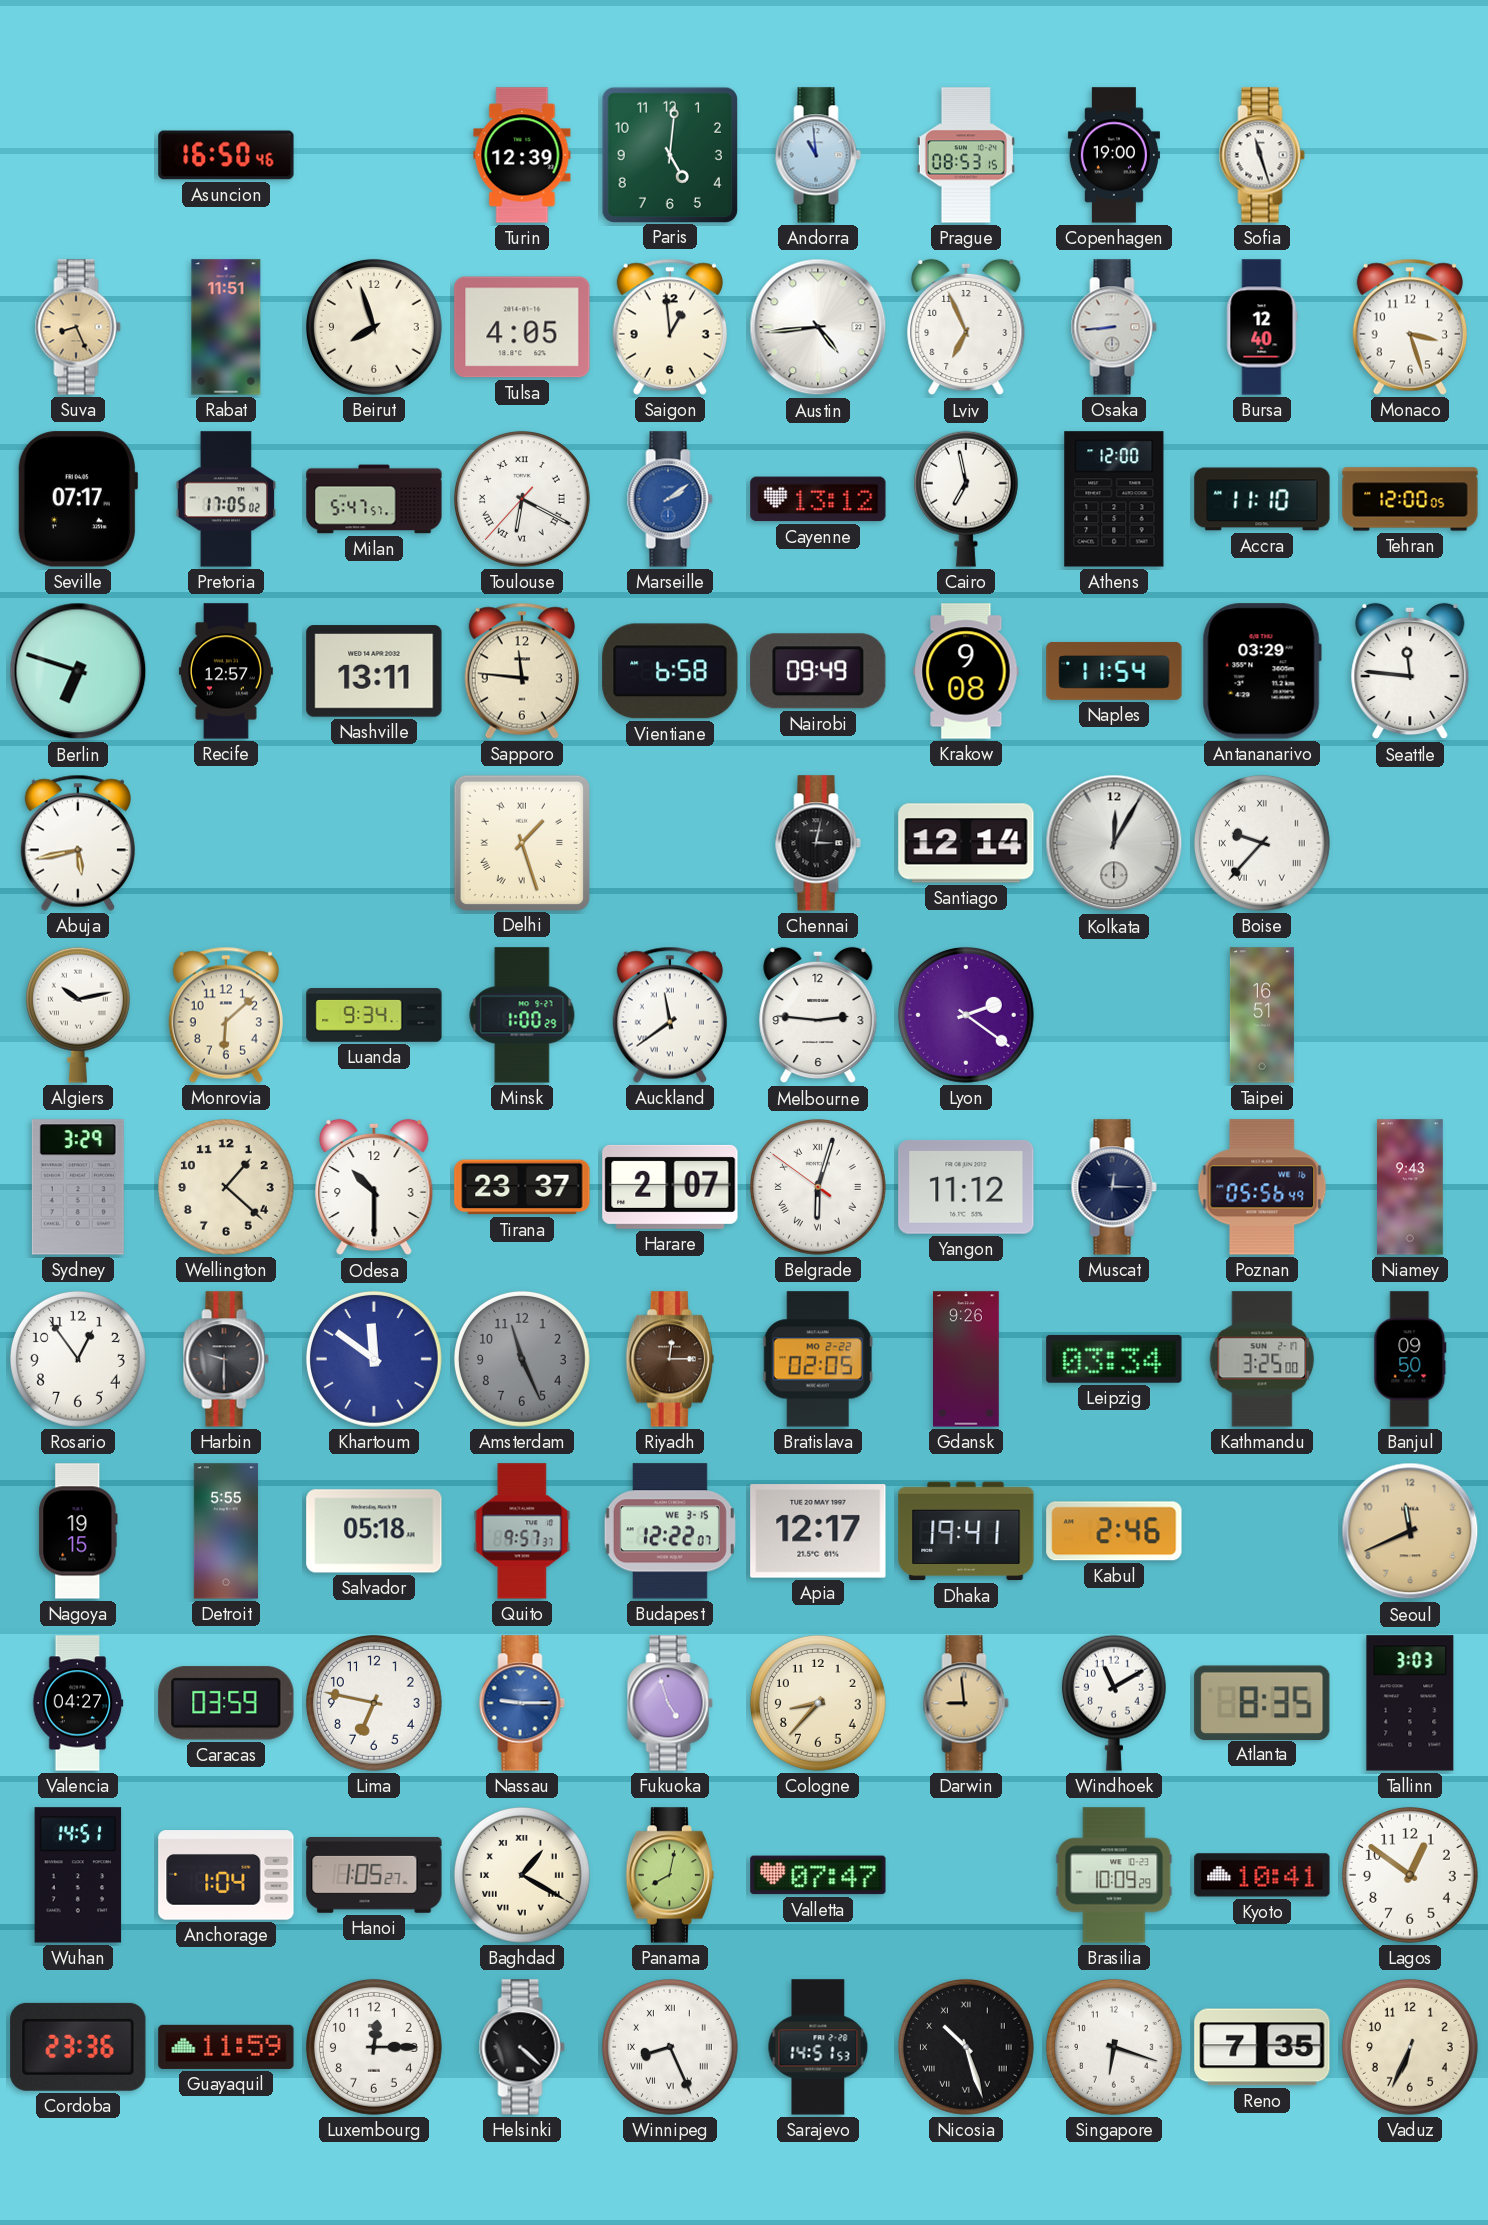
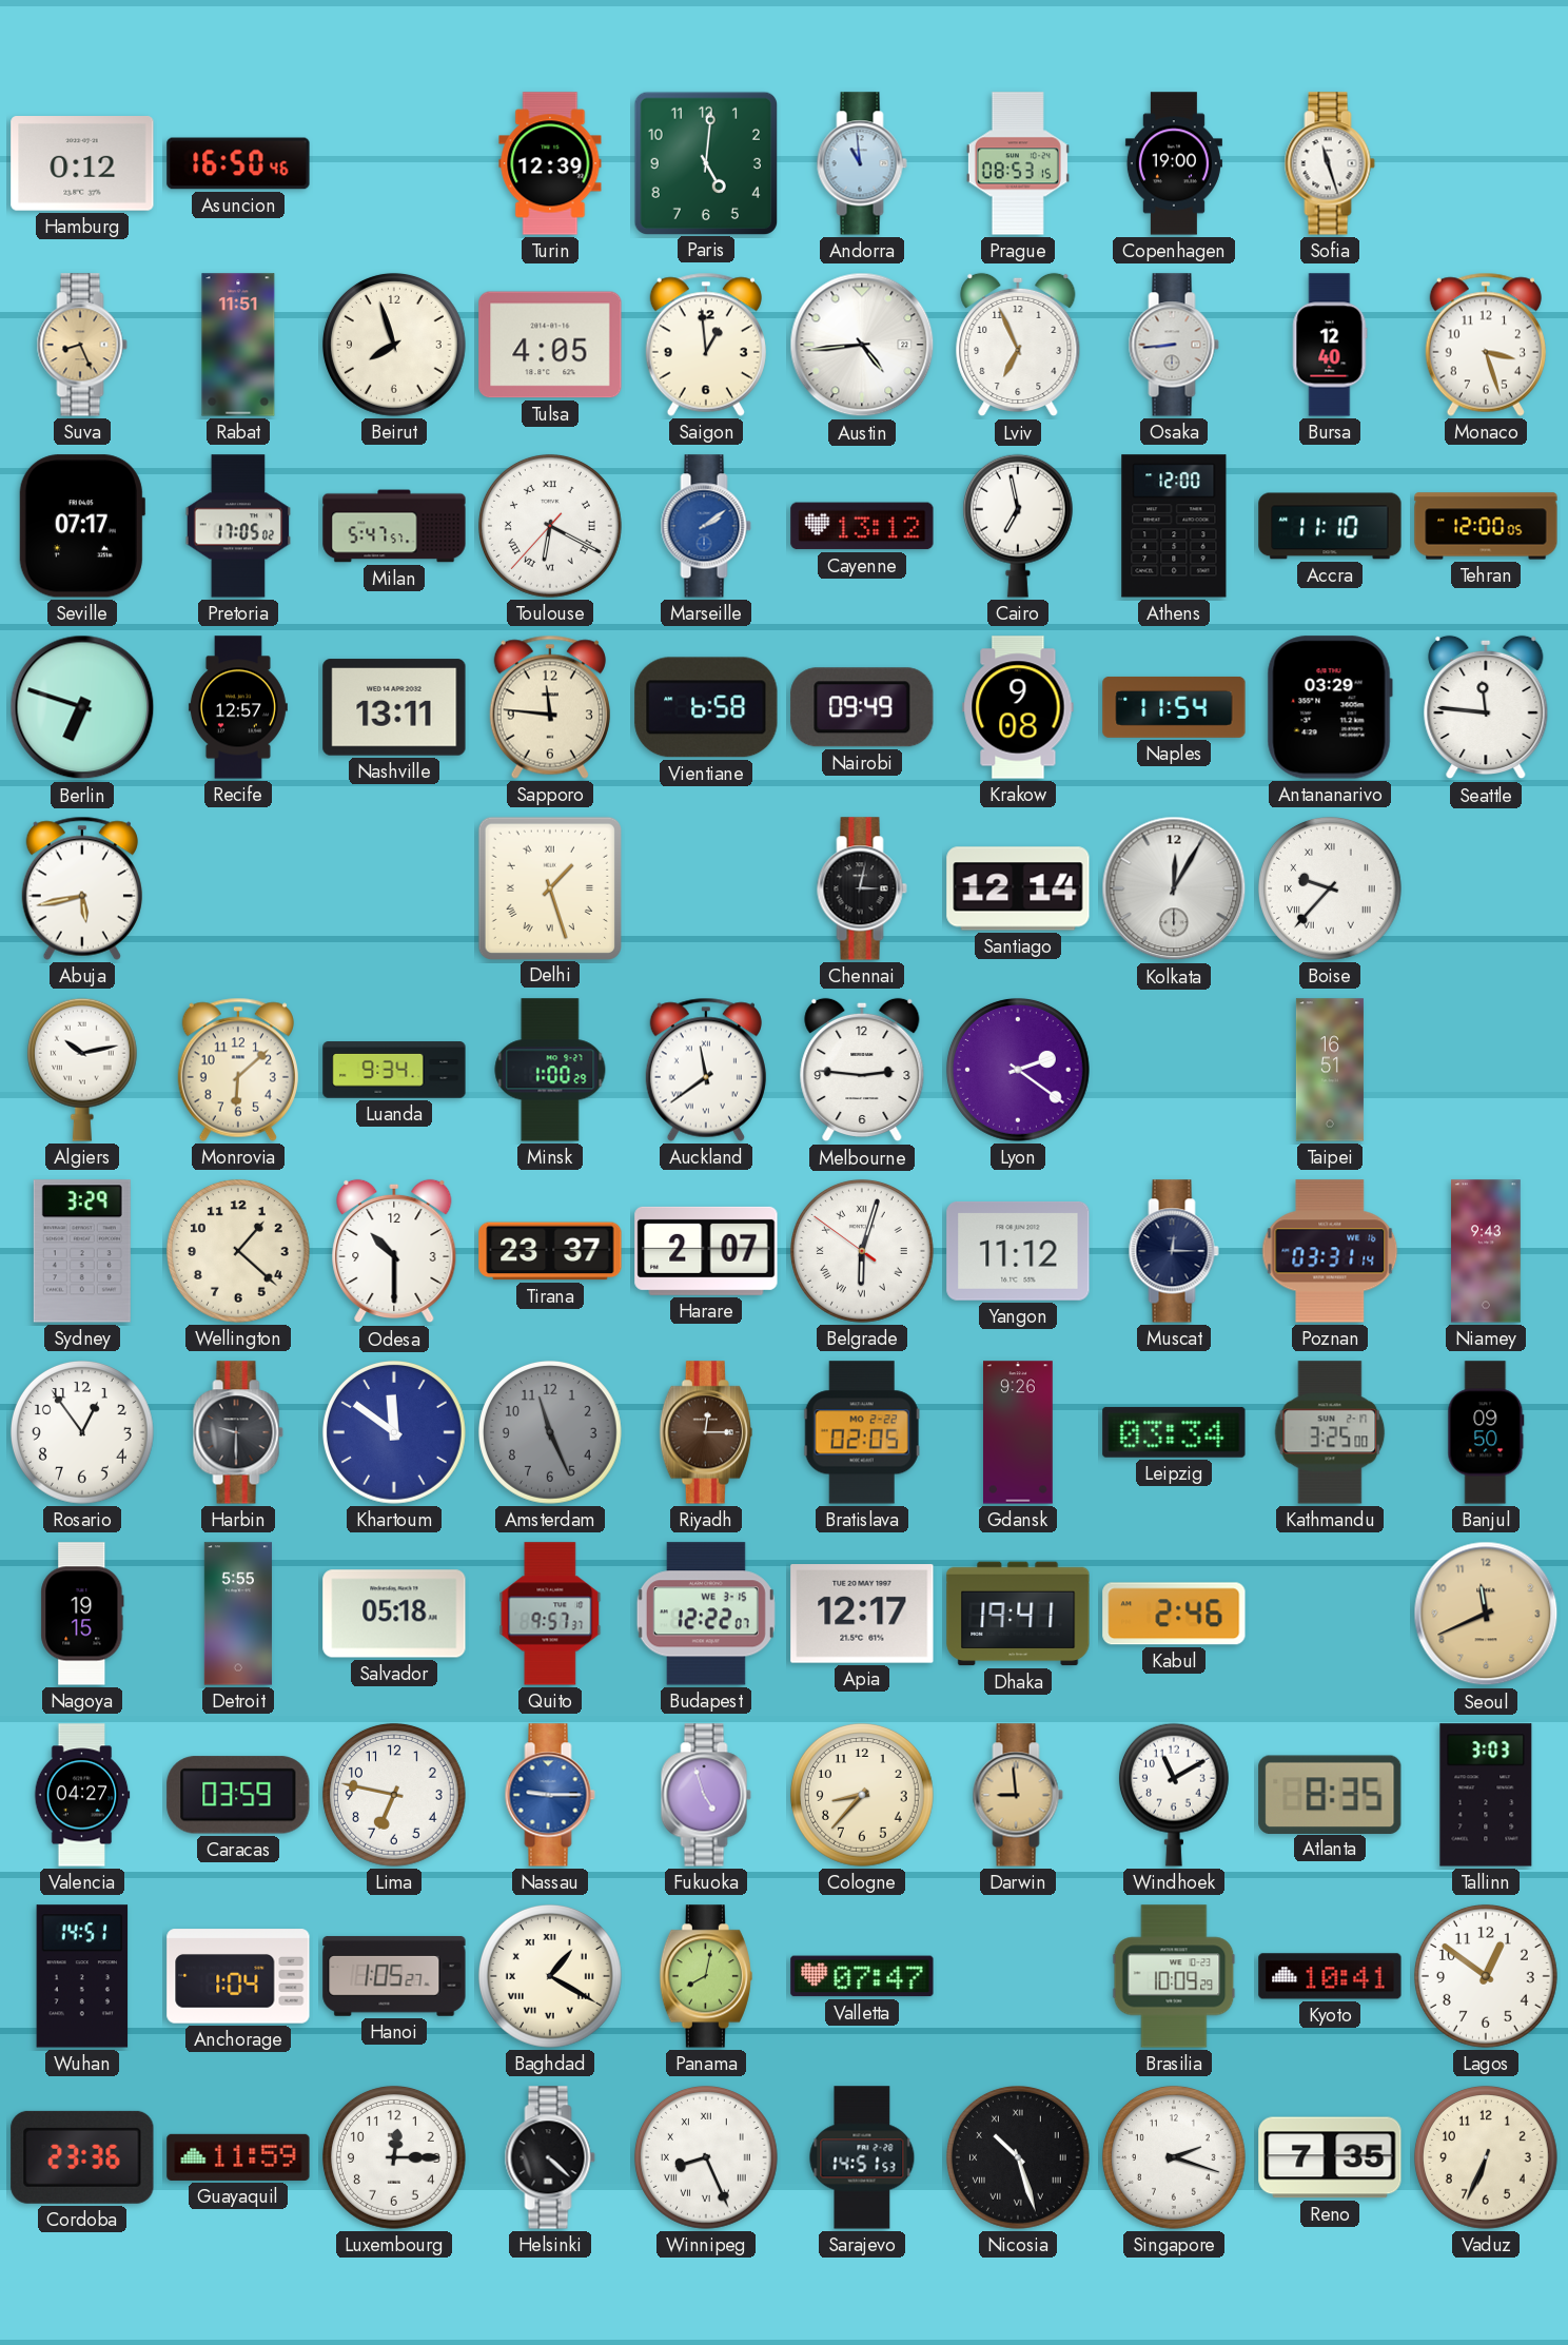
Hamburg: none -> 0:12
Poznan: 05:56 -> 03:31
Singapore: 6:18 -> 2:18
